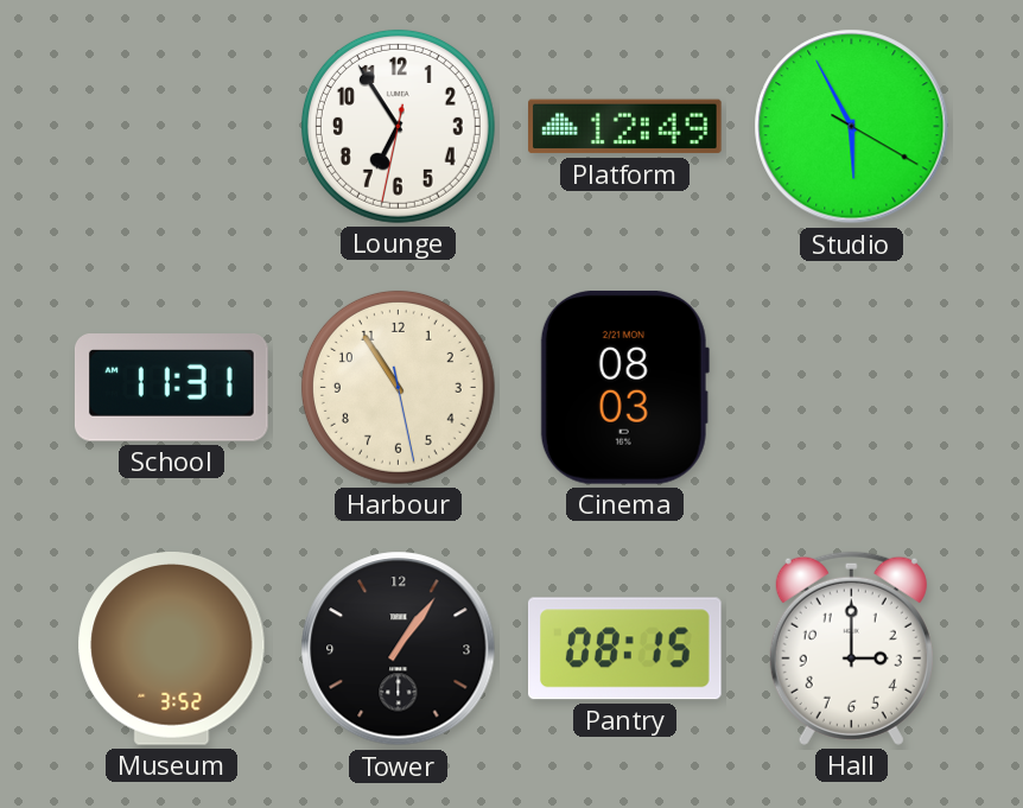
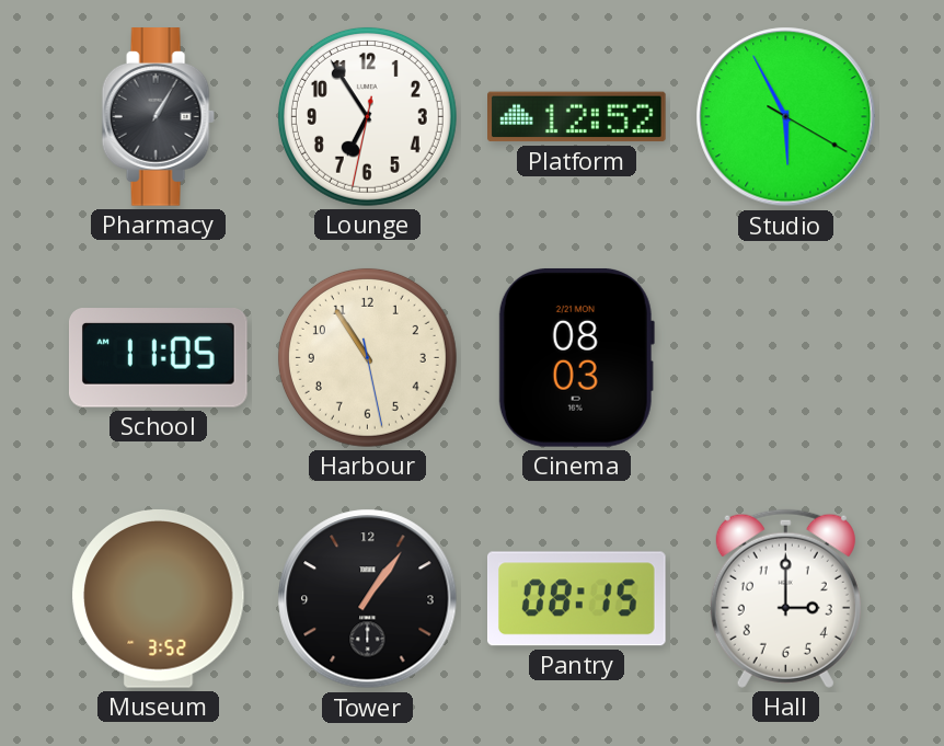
Pharmacy: none -> 1:05
Platform: 12:49 -> 12:52
School: 11:31 -> 11:05
